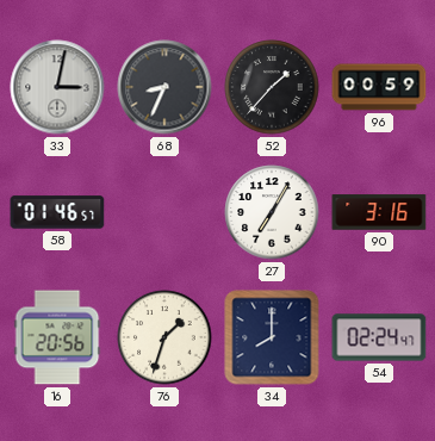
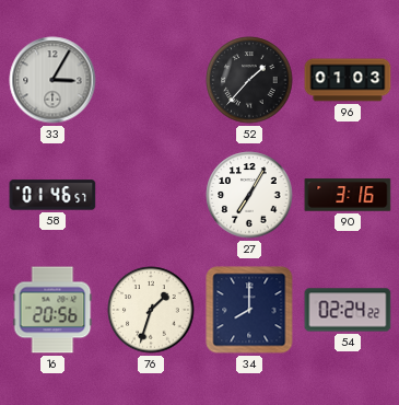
33: 3:02 -> 3:05
68: 8:34 -> none
96: 00:59 -> 01:03
54: 02:24:47 -> 02:24:22
